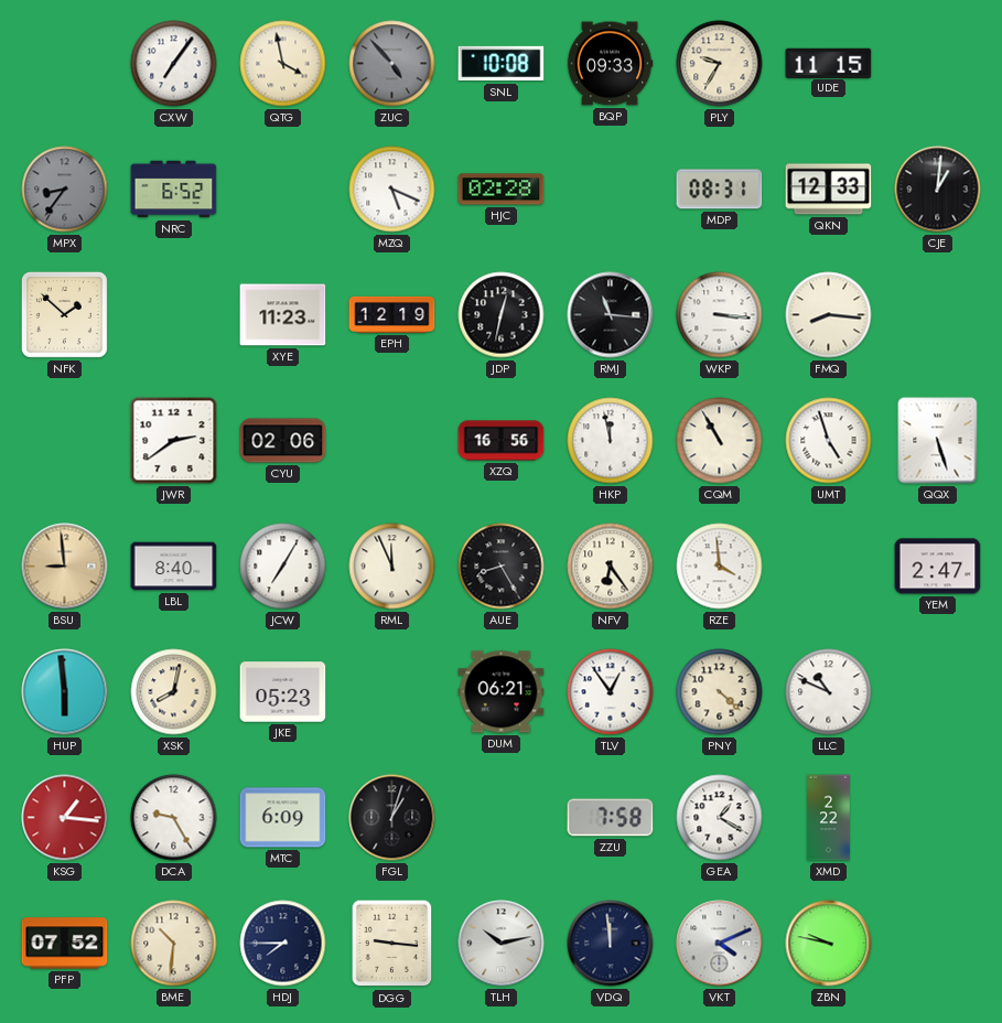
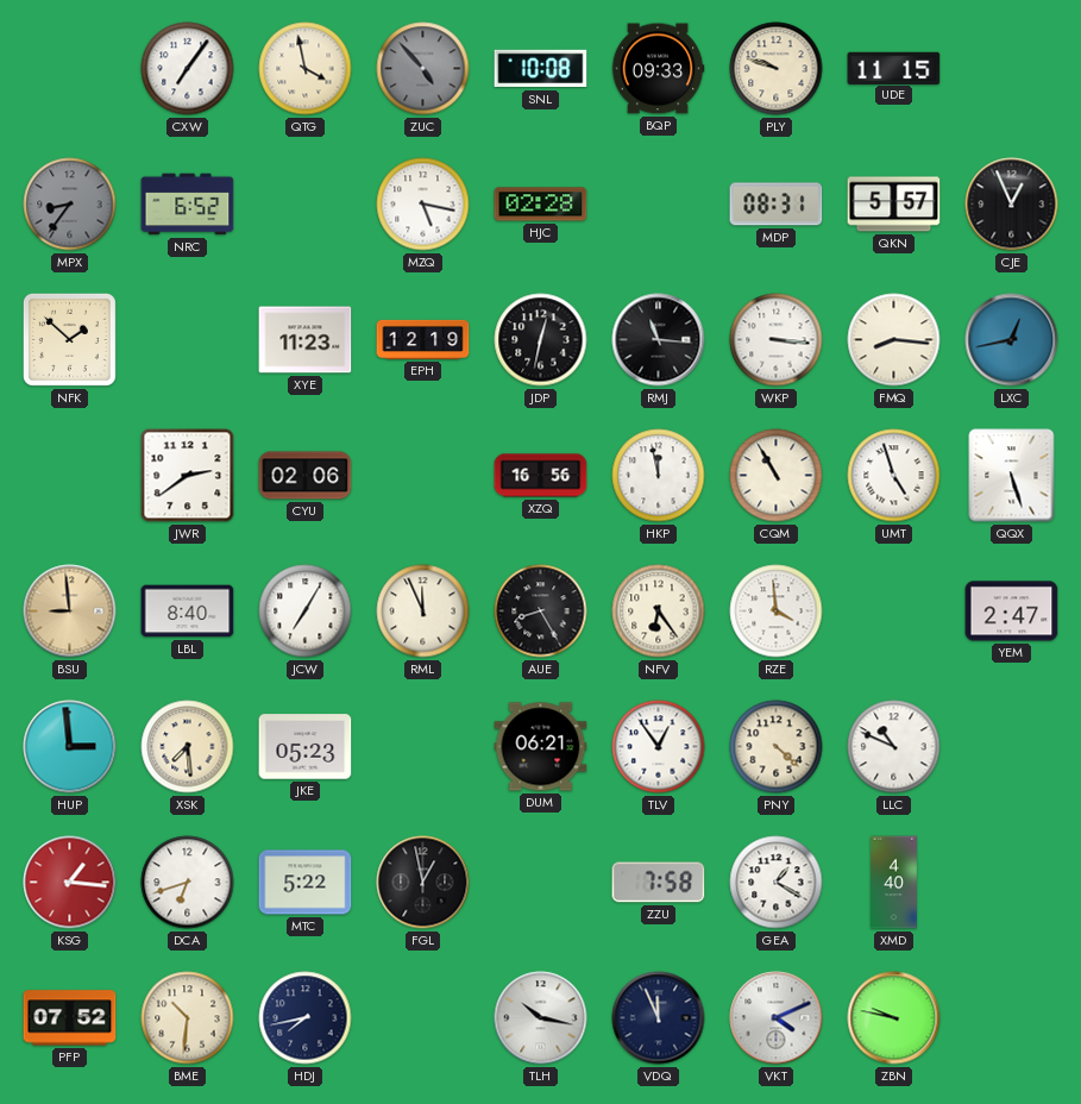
PLY: 9:35 -> 9:48
MZQ: 5:19 -> 5:17
QKN: 12:33 -> 5:57
CJE: 1:01 -> 12:56
LXC: none -> 12:43
HUP: 5:59 -> 2:59
XSK: 8:02 -> 7:29
DCA: 9:25 -> 6:42
MTC: 6:09 -> 5:22
FGL: 1:03 -> 12:58
XMD: 2:22 -> 4:40
HDJ: 7:45 -> 7:43
DGG: 9:16 -> none
TLH: 10:13 -> 10:17
VDQ: 11:59 -> 11:56
